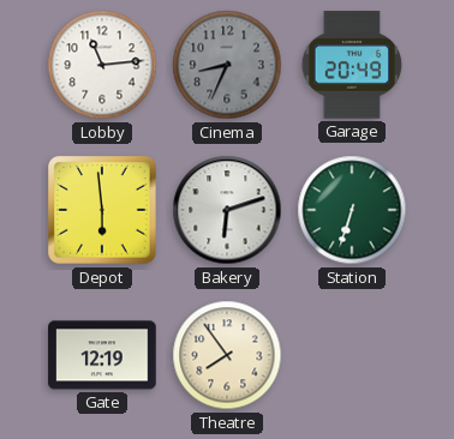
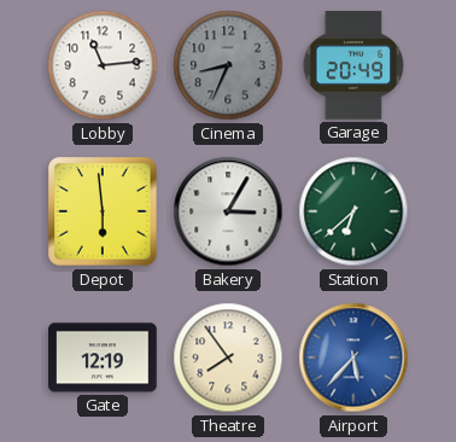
Bakery: 6:12 -> 3:05
Station: 6:33 -> 6:38
Airport: none -> 5:37
